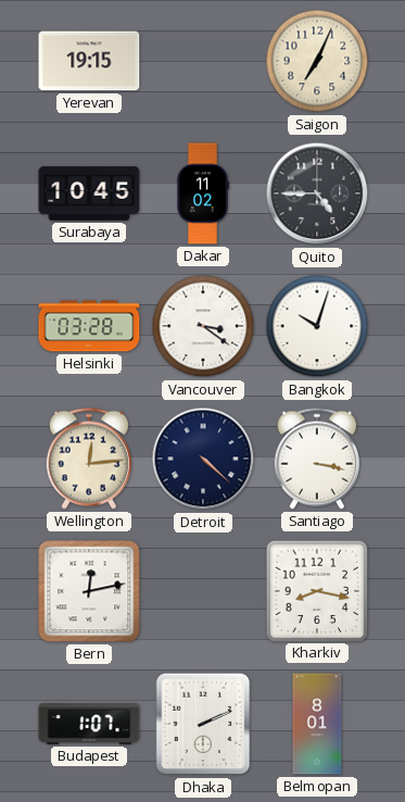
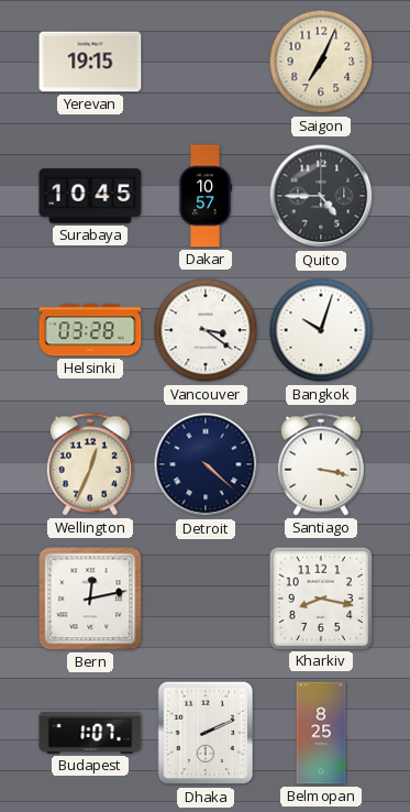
Dakar: 11:02 -> 10:57
Wellington: 12:14 -> 12:34
Belmopan: 8:01 -> 8:25
